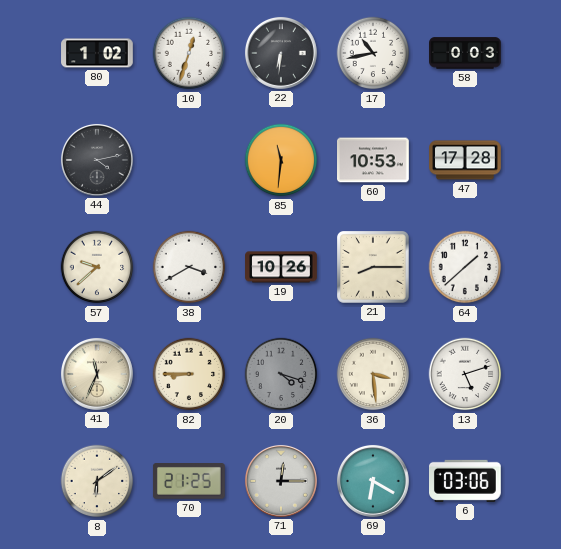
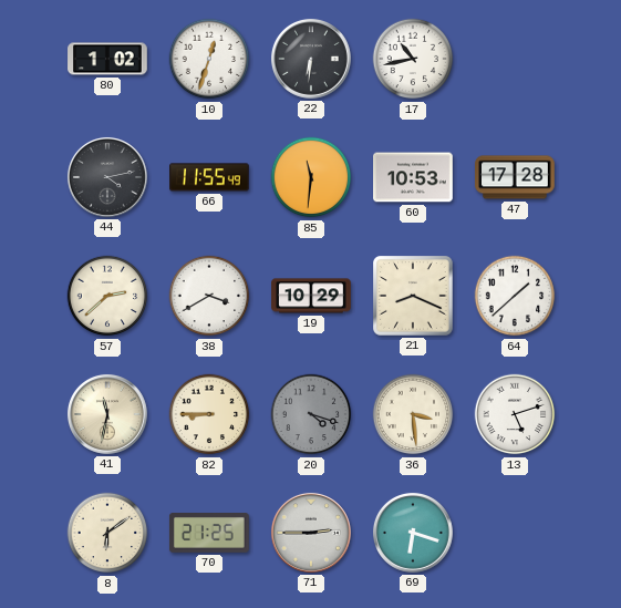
58: 0:03 -> none
66: none -> 11:55
57: 9:38 -> 2:38
19: 10:26 -> 10:29
21: 8:15 -> 8:19
41: 11:34 -> 11:32
71: 12:15 -> 2:45
69: 6:20 -> 6:18
6: 03:06 -> none
